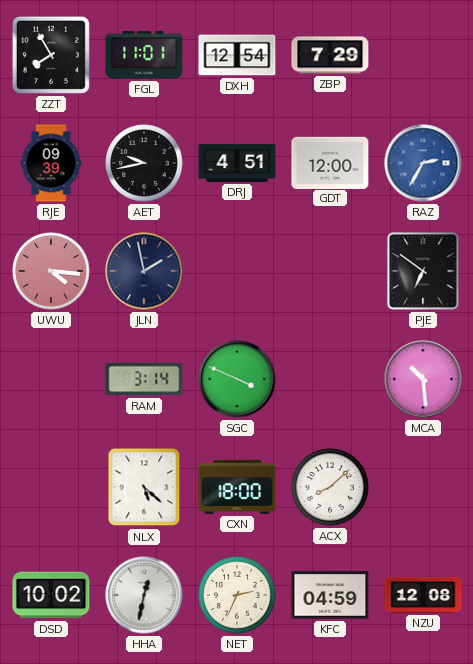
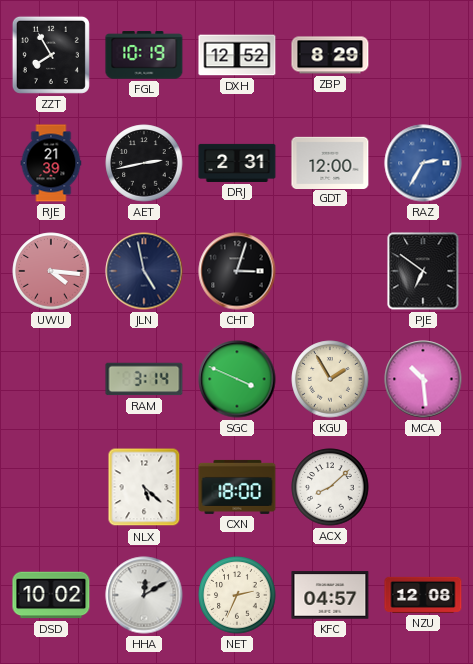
FGL: 11:01 -> 10:19
DXH: 12:54 -> 12:52
ZBP: 7:29 -> 8:29
RJE: 09:39 -> 21:39
AET: 9:43 -> 2:43
DRJ: 4:51 -> 2:31
JLN: 1:58 -> 4:58
CHT: none -> 3:03
KGU: none -> 1:55
HHA: 12:32 -> 12:10
KFC: 04:59 -> 04:57
